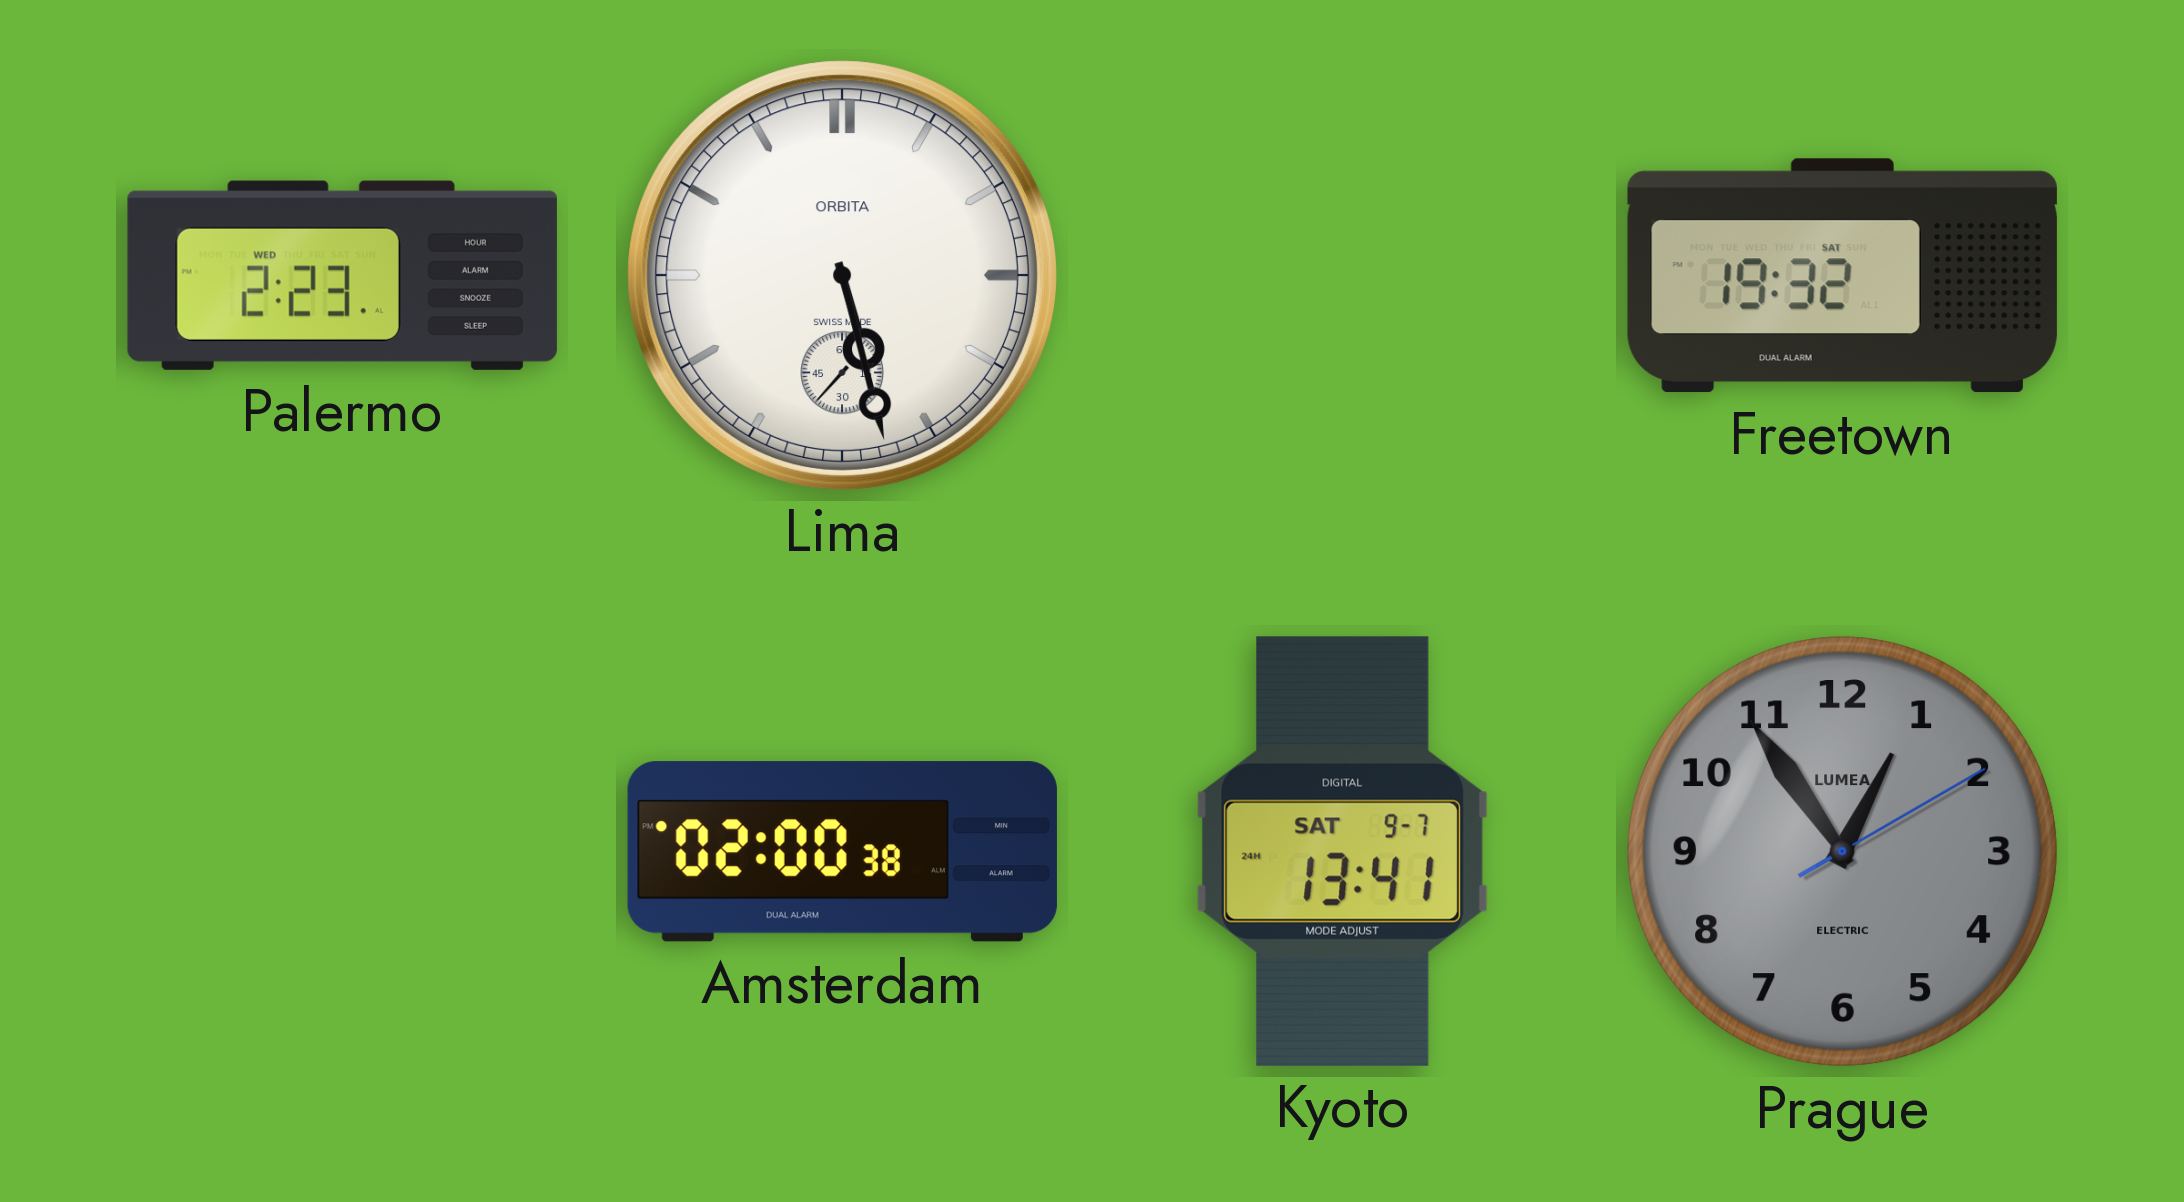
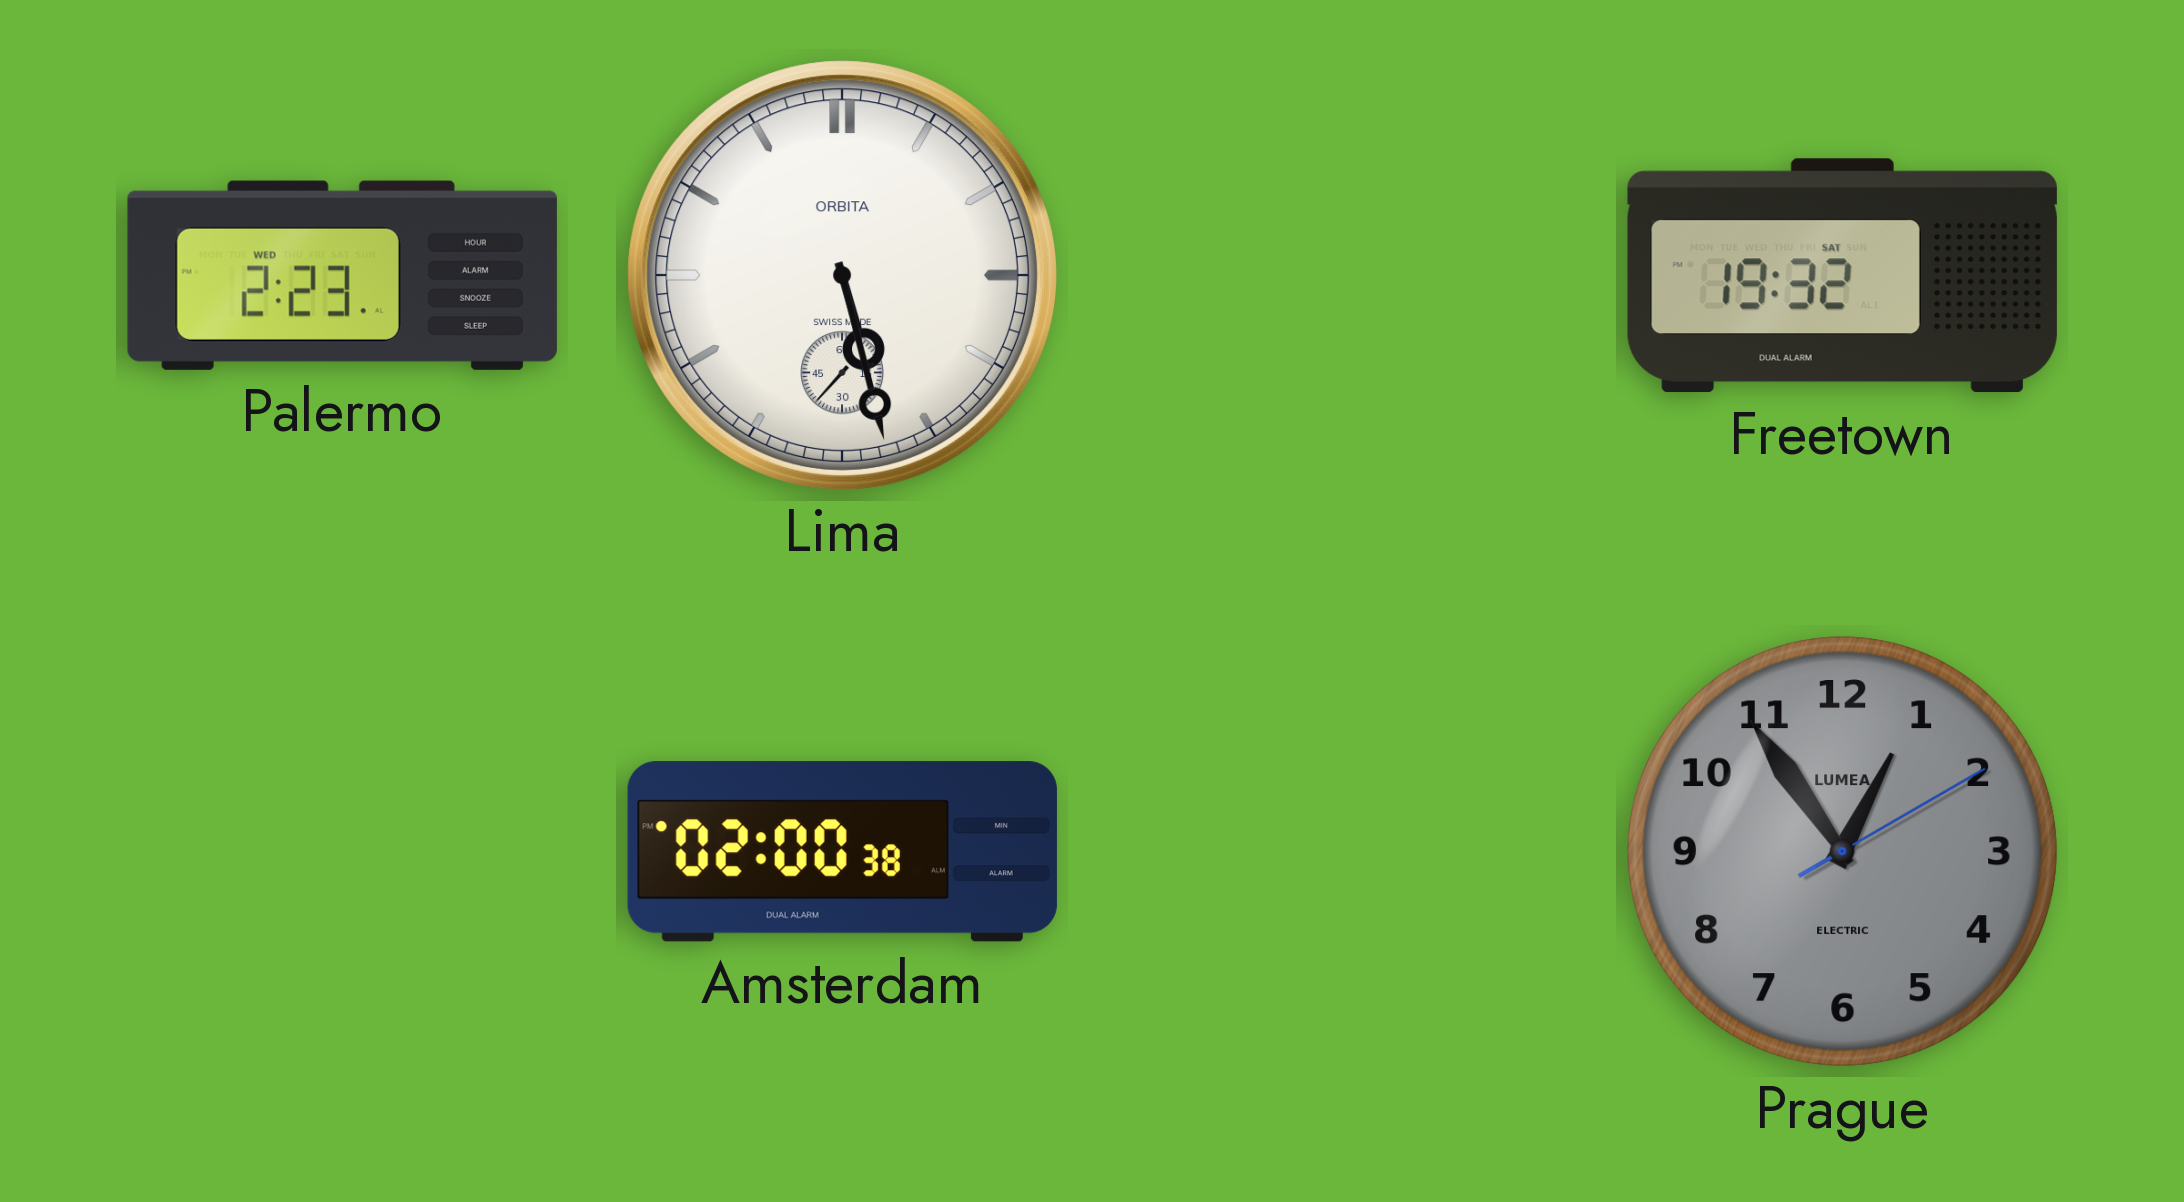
Kyoto: 13:41 -> none
